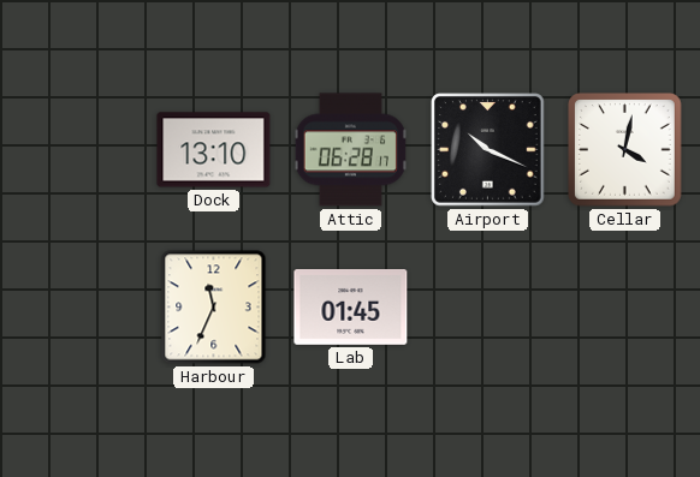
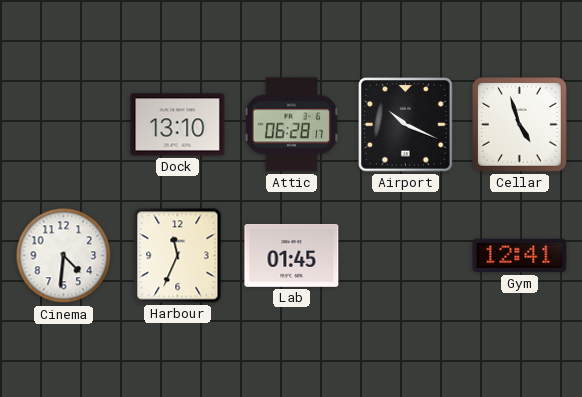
Cellar: 4:02 -> 4:57
Cinema: none -> 4:31
Gym: none -> 12:41
